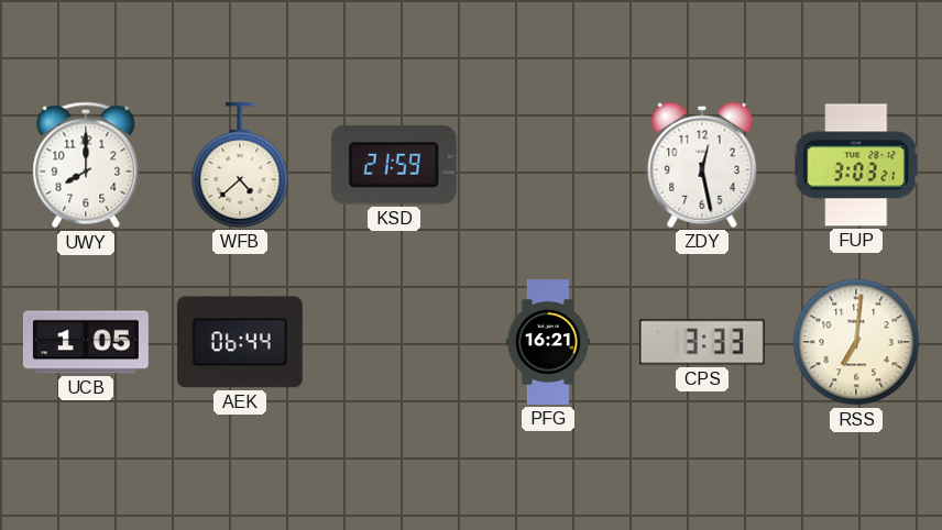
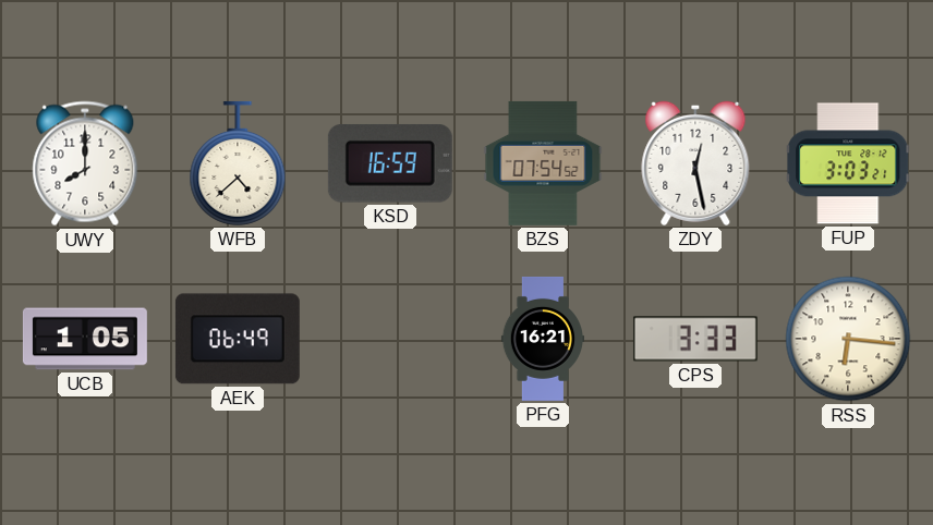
KSD: 21:59 -> 16:59
BZS: none -> 07:54
AEK: 06:44 -> 06:49
RSS: 7:01 -> 6:16
